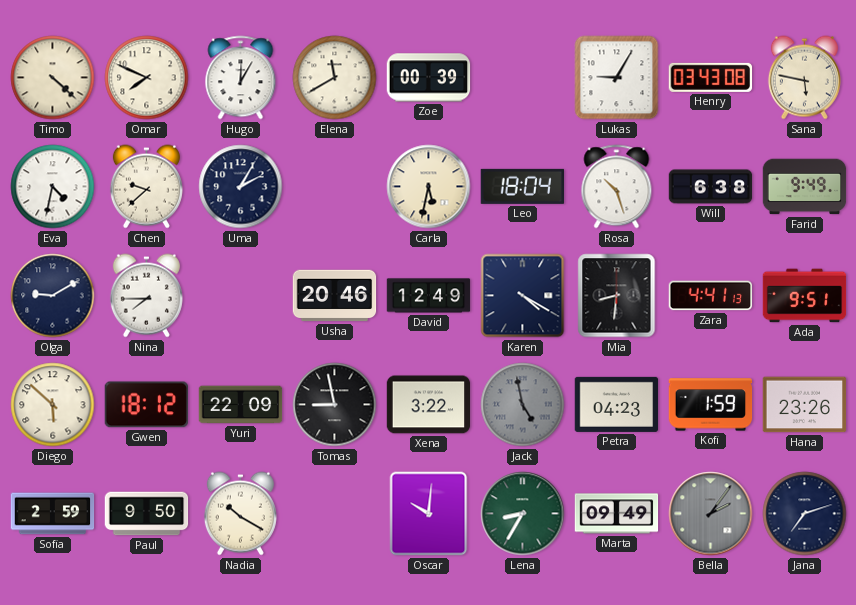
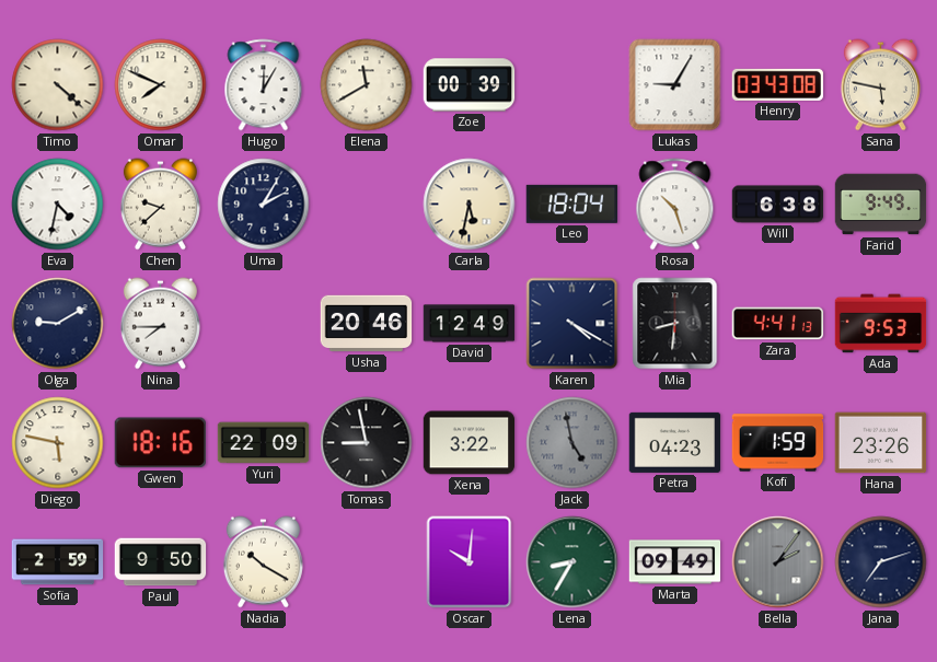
Ada: 9:51 -> 9:53
Diego: 5:52 -> 5:47
Gwen: 18:12 -> 18:16
